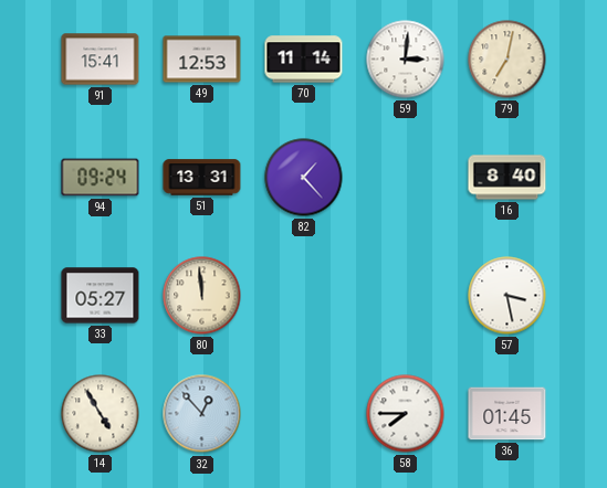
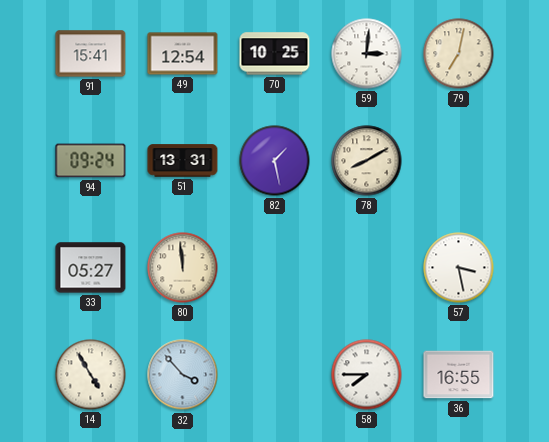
49: 12:53 -> 12:54
70: 11:14 -> 10:25
82: 1:23 -> 1:28
78: none -> 8:10
16: 8:40 -> none
32: 12:53 -> 3:53
36: 01:45 -> 16:55
